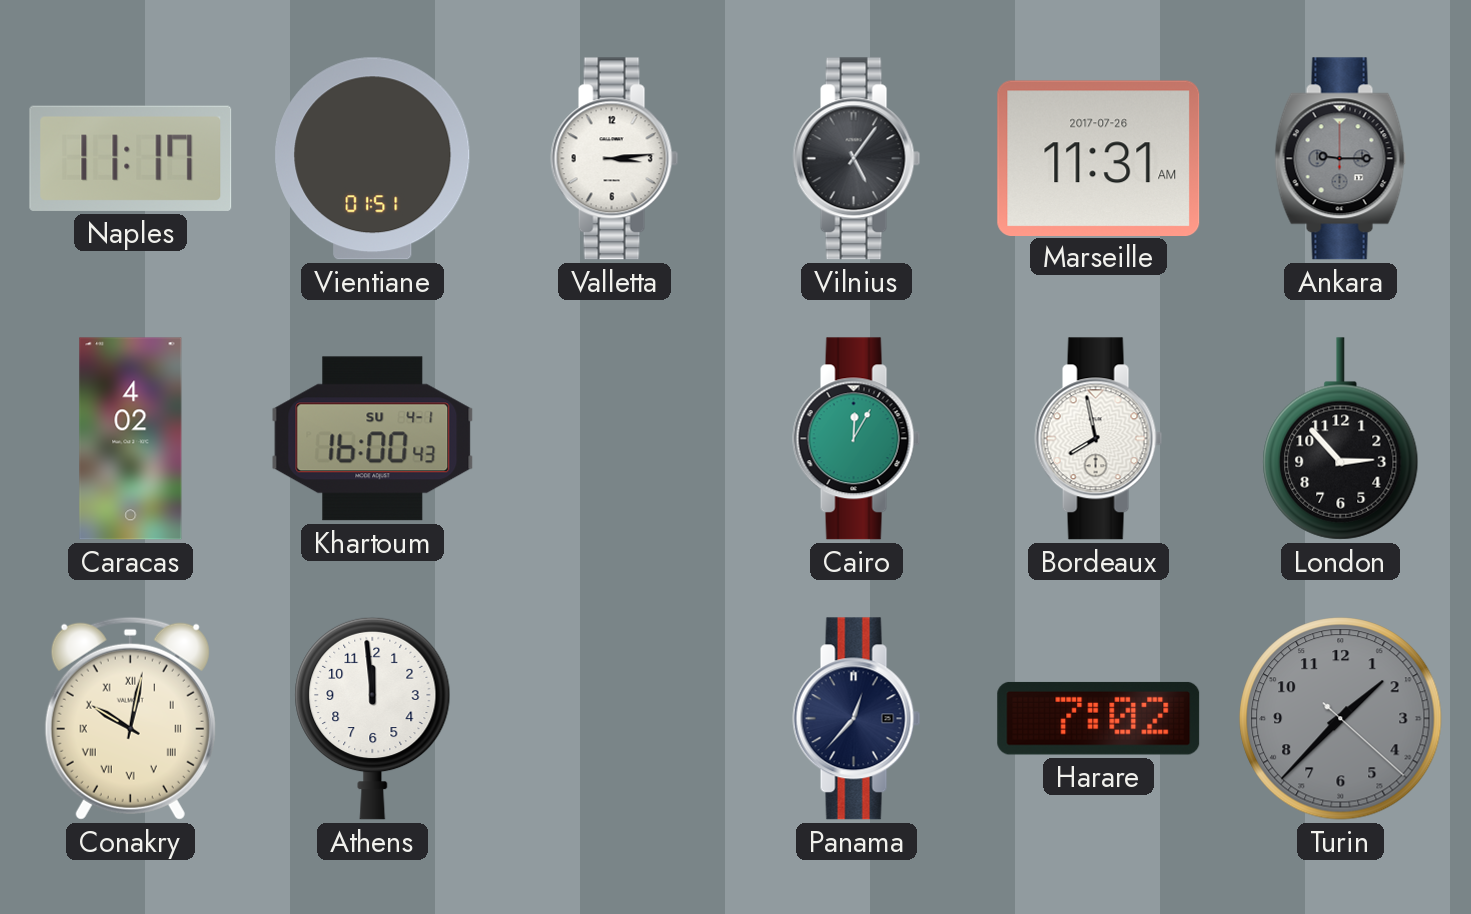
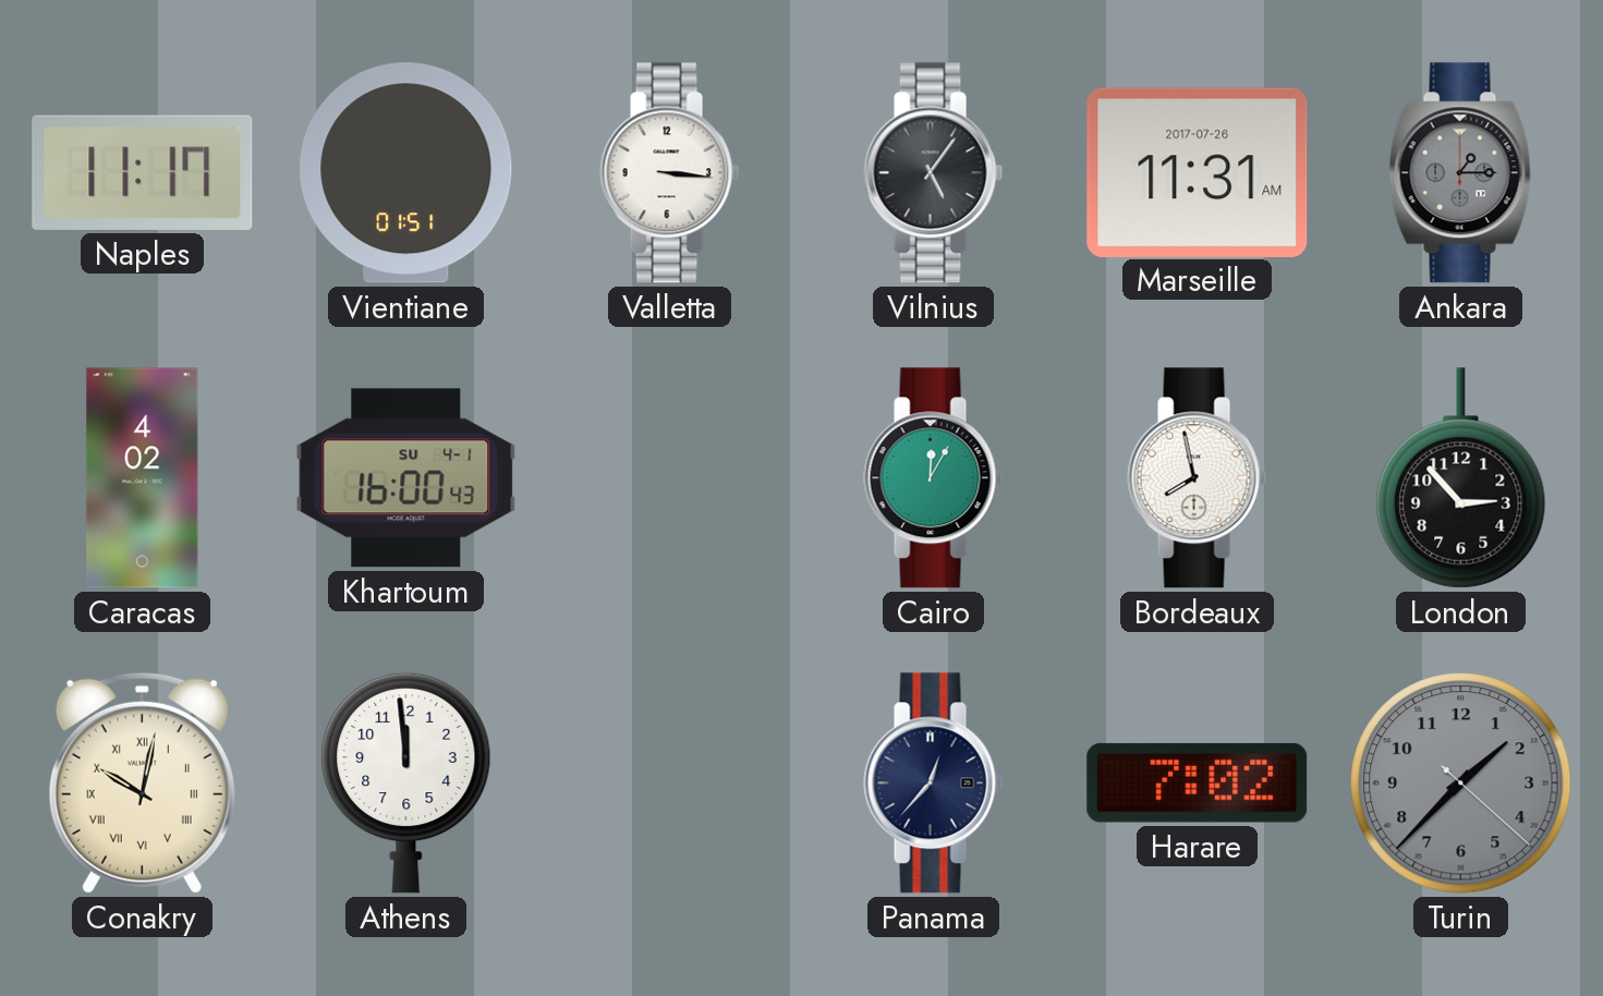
Valletta: 3:14 -> 3:16
Ankara: 9:15 -> 1:15
